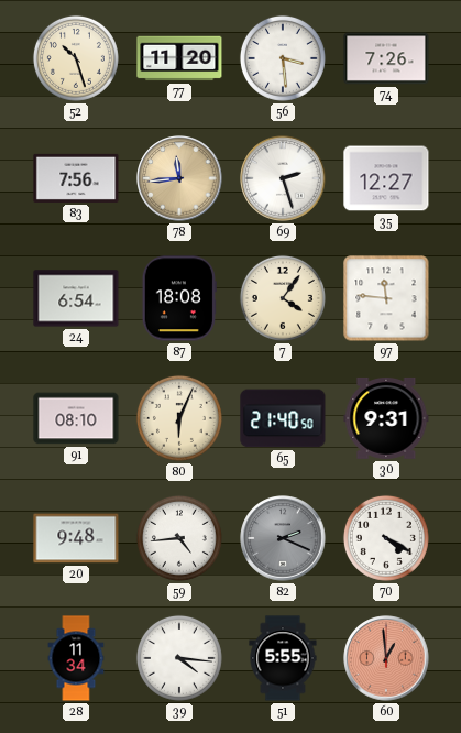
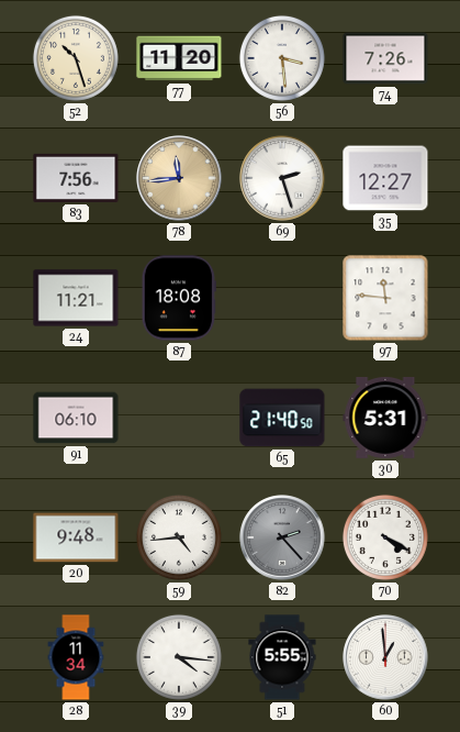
24: 6:54 -> 11:21
7: 4:06 -> none
91: 08:10 -> 06:10
80: 6:04 -> none
30: 9:31 -> 5:31
82: 2:19 -> 2:23
60 dial: salmon -> white
